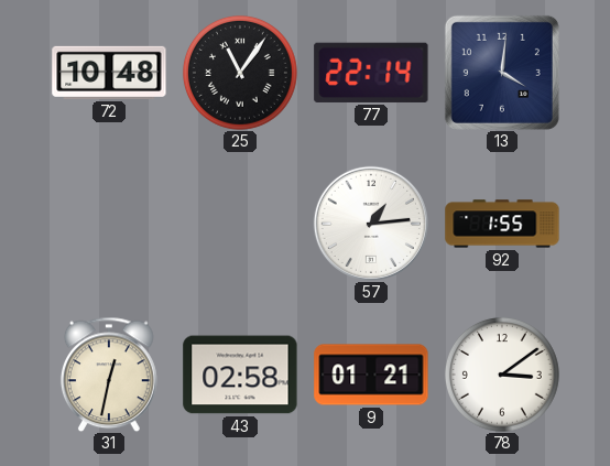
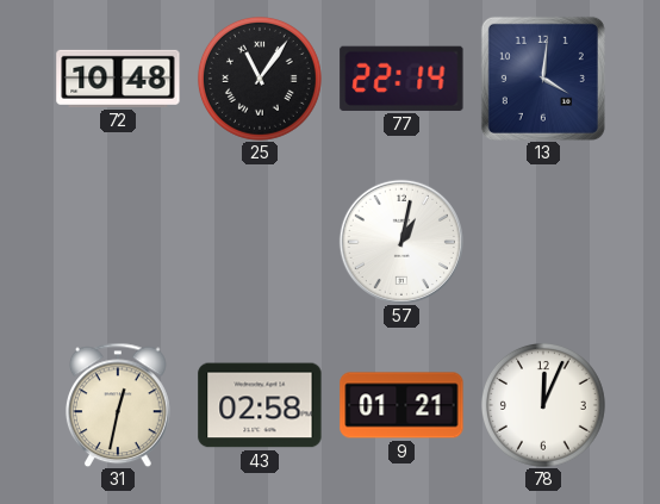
57: 1:14 -> 1:02
92: 1:55 -> none
78: 3:09 -> 12:04
